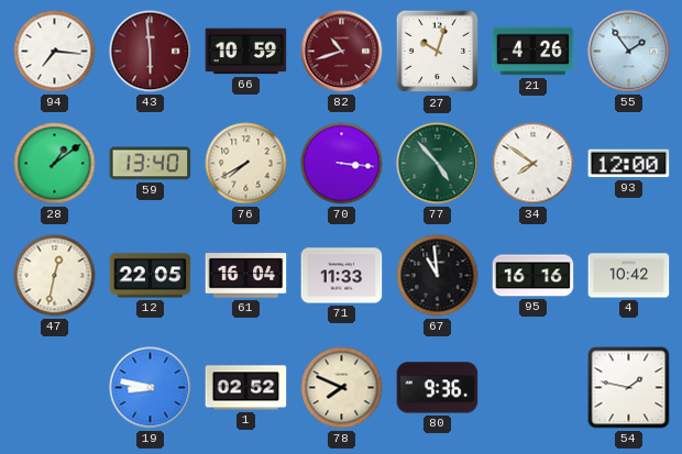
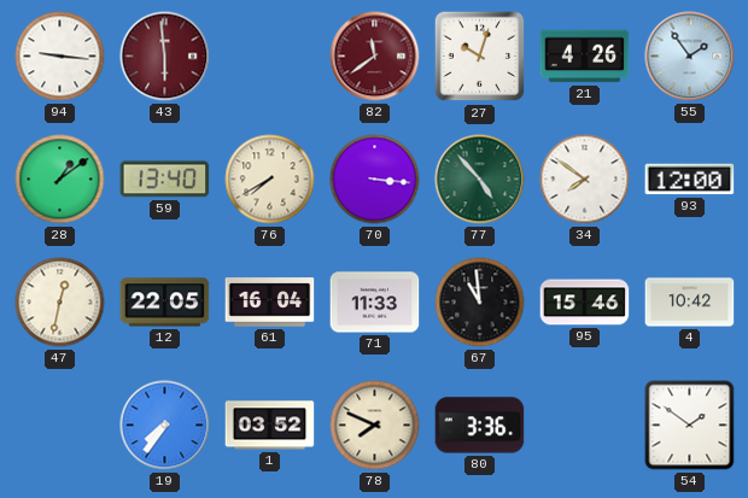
94: 7:16 -> 9:16
66: 10:59 -> none
82: 10:42 -> 11:39
95: 16:16 -> 15:46
19: 8:47 -> 7:36
1: 02:52 -> 03:52
80: 9:36 -> 3:36
54: 1:47 -> 1:51
